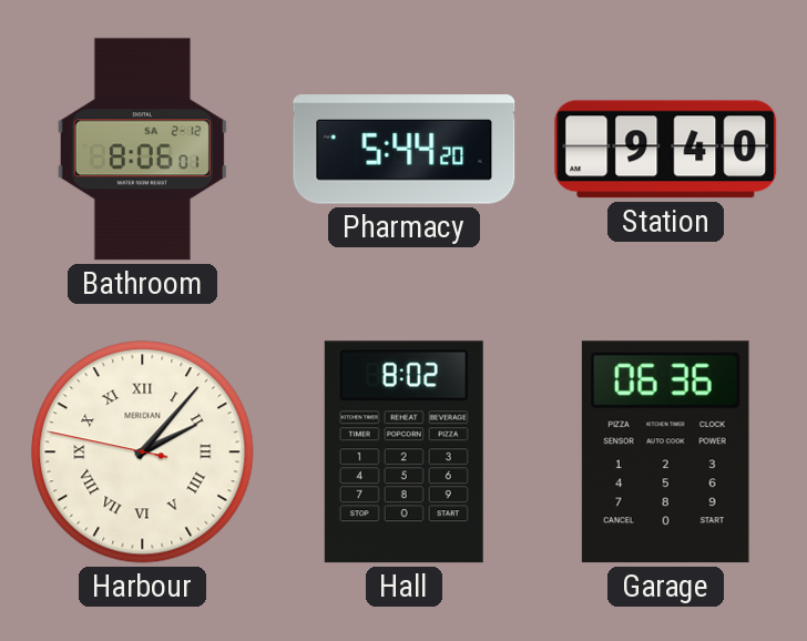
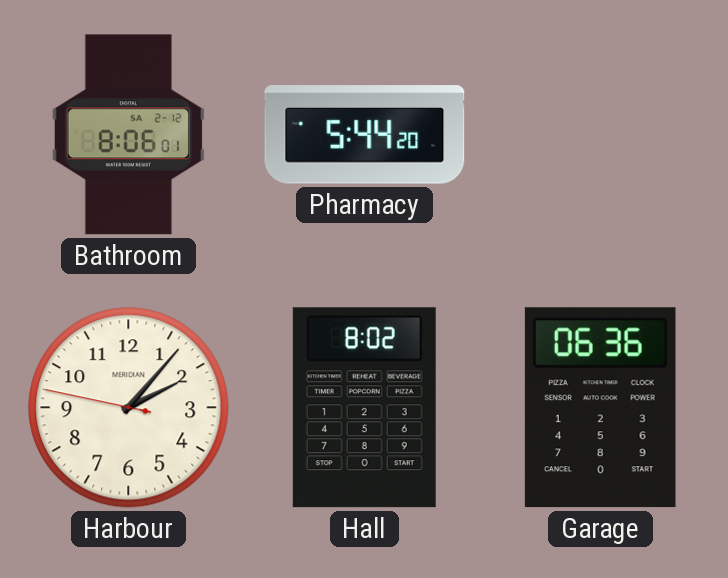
Station: 9:40 -> none
Harbour numerals: Roman -> Arabic
